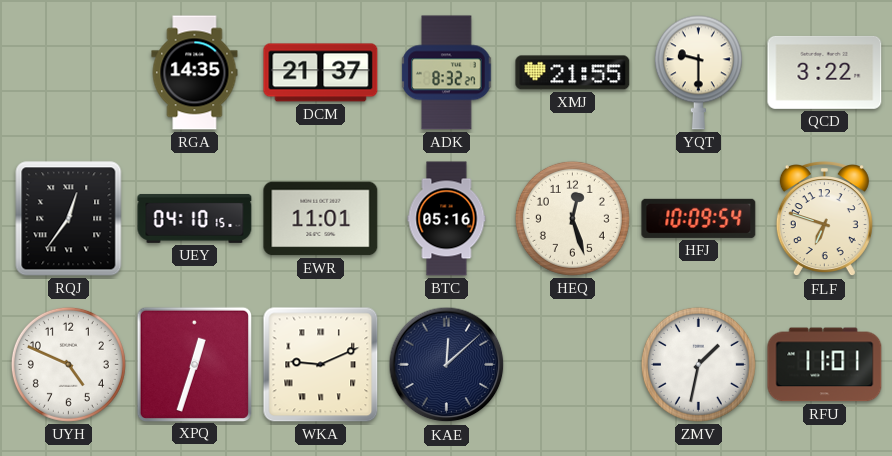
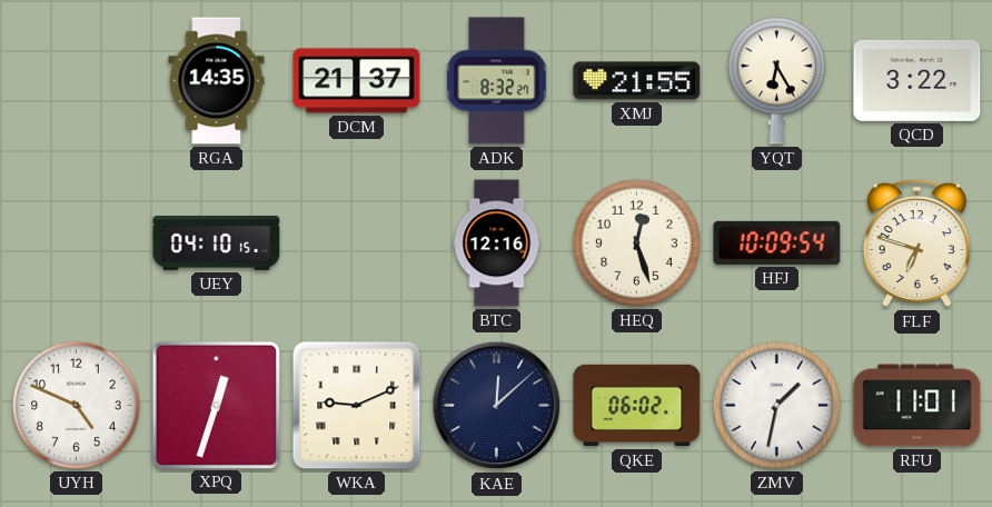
YQT: 9:30 -> 6:25
RQJ: 12:36 -> none
EWR: 11:01 -> none
BTC: 05:16 -> 12:16
QKE: none -> 06:02
